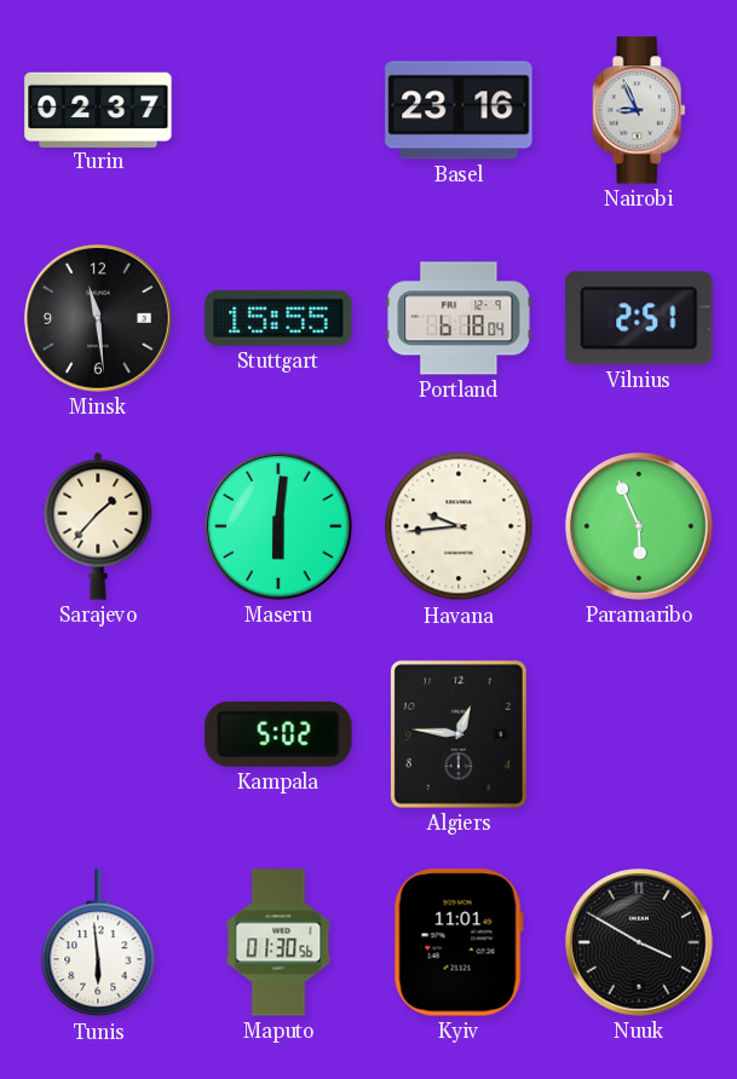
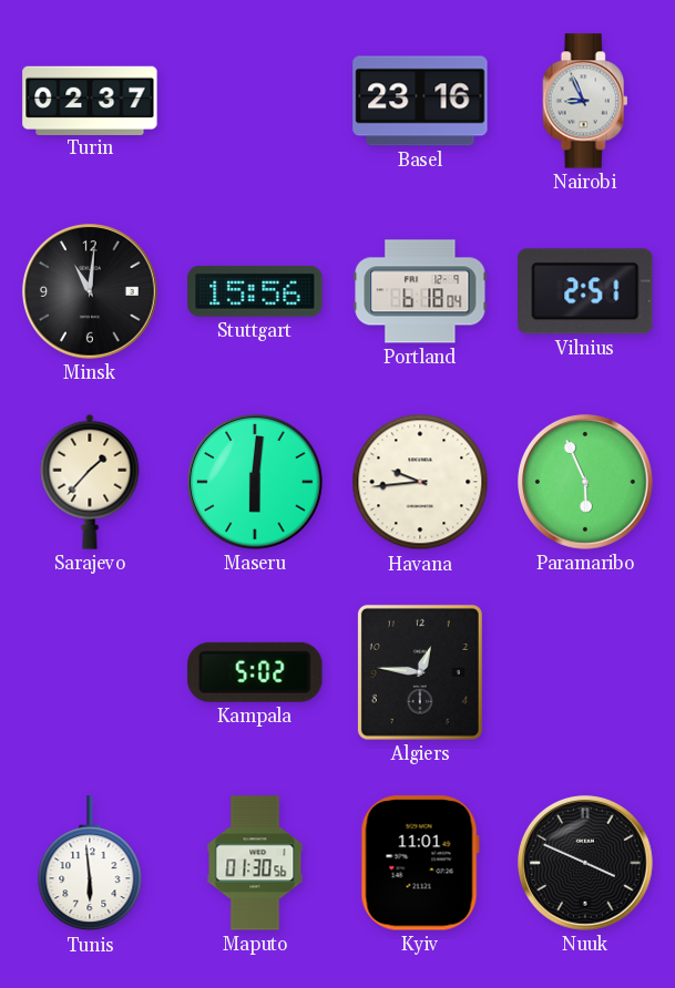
Minsk: 11:29 -> 11:01
Stuttgart: 15:55 -> 15:56
Nuuk: 3:50 -> 3:49
